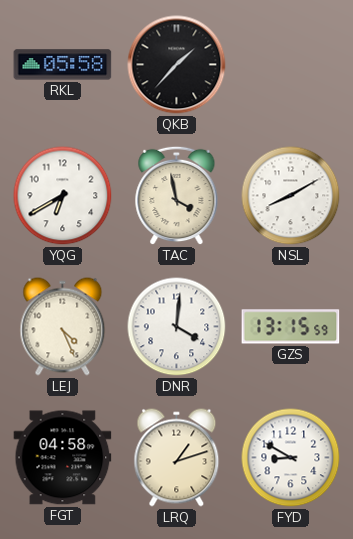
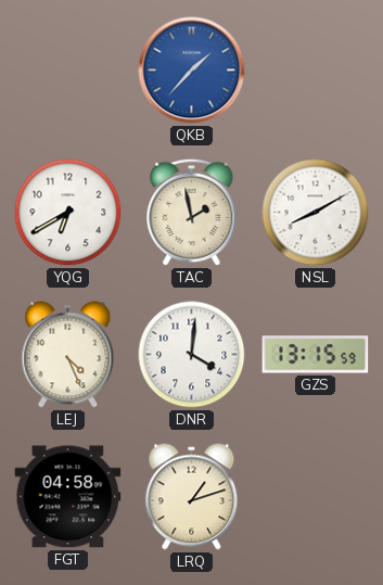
RKL: 05:58 -> none
QKB dial: black -> blue
TAC: 3:58 -> 1:58
FYD: 8:50 -> none
